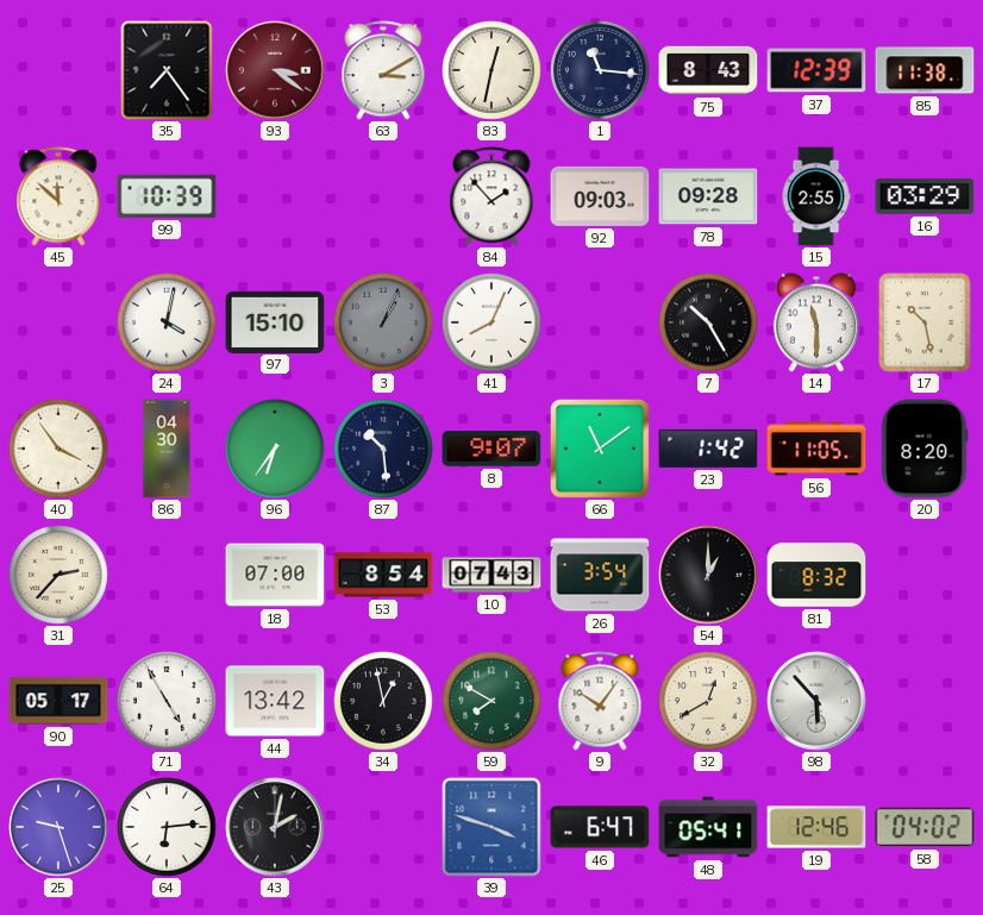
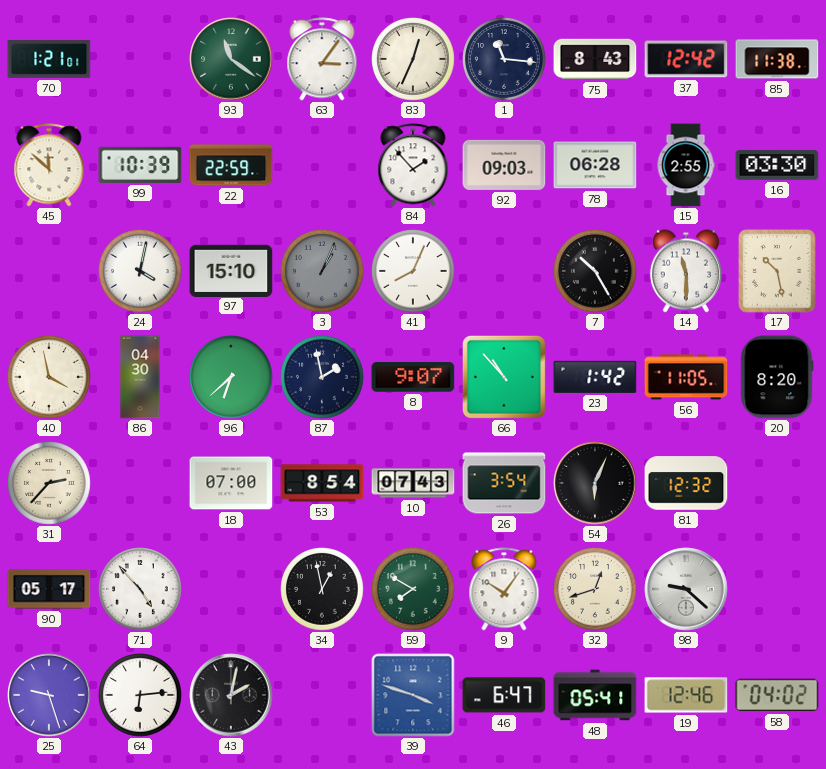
70: none -> 1:21
35: 7:24 -> none
93: 3:21 -> 11:21
93 dial: burgundy -> green
63: 3:10 -> 3:06
83: 12:32 -> 12:34
37: 12:39 -> 12:42
22: none -> 22:59
78: 09:28 -> 06:28
16: 03:29 -> 03:30
40: 3:54 -> 3:58
96: 6:36 -> 6:38
87: 10:29 -> 1:58
66: 11:09 -> 10:53
54: 1:00 -> 6:04
81: 8:32 -> 12:32
71: 4:55 -> 4:53
44: 13:42 -> none
32: 12:40 -> 12:42
98: 5:53 -> 9:22
